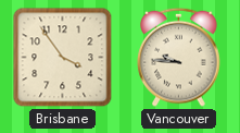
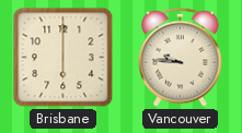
Brisbane: 3:54 -> 6:00
